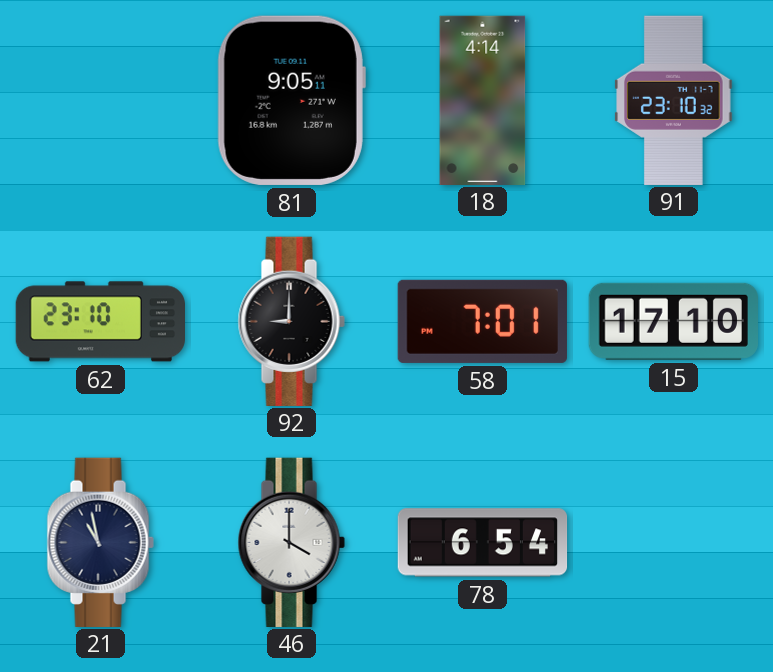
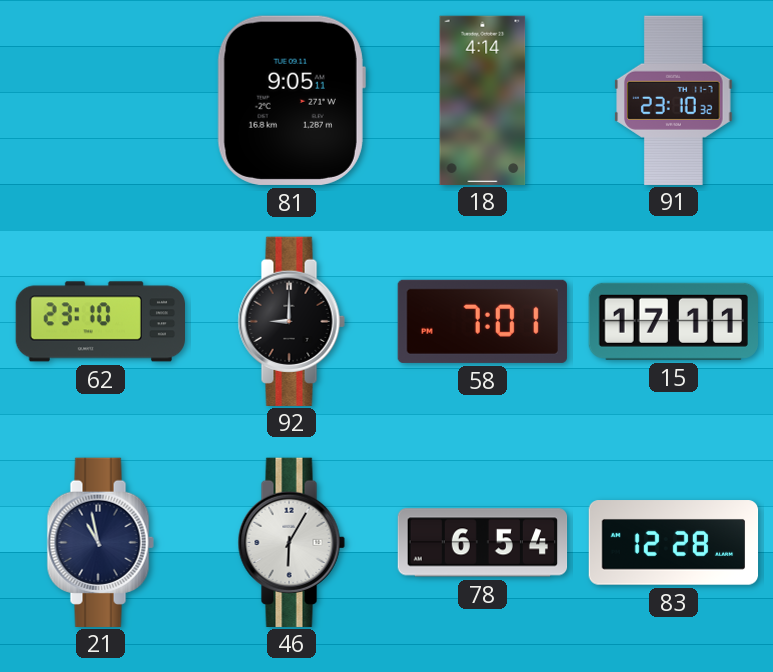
15: 17:10 -> 17:11
46: 4:00 -> 6:05
83: none -> 12:28
